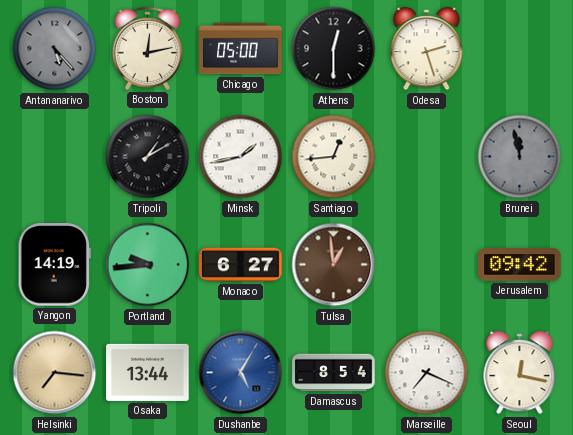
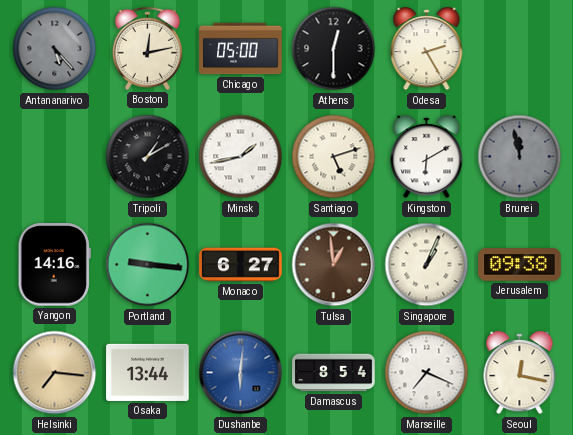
Odesa: 2:27 -> 2:25
Santiago: 12:44 -> 5:12
Kingston: none -> 6:10
Yangon: 14:19 -> 14:16
Portland: 9:44 -> 9:16
Singapore: none -> 1:04
Jerusalem: 09:42 -> 09:38
Dushanbe: 5:05 -> 6:01
